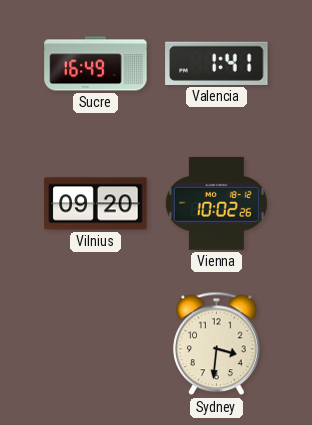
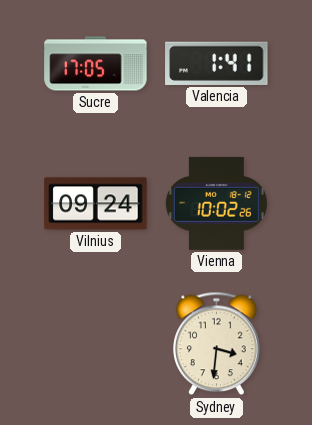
Sucre: 16:49 -> 17:05
Vilnius: 09:20 -> 09:24
